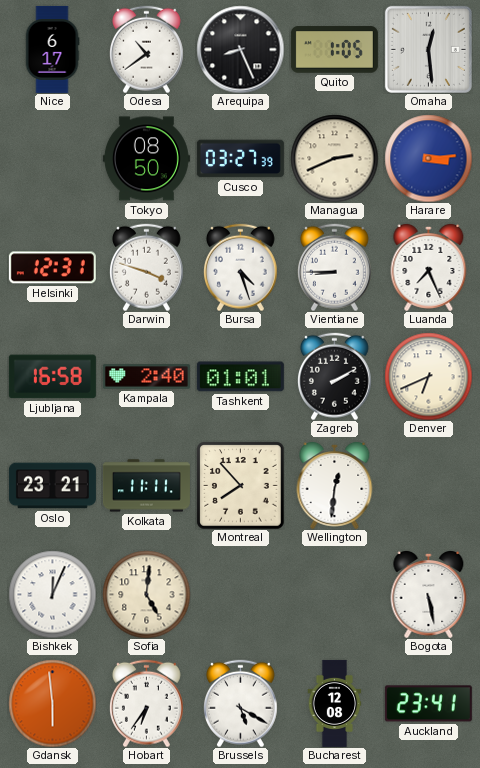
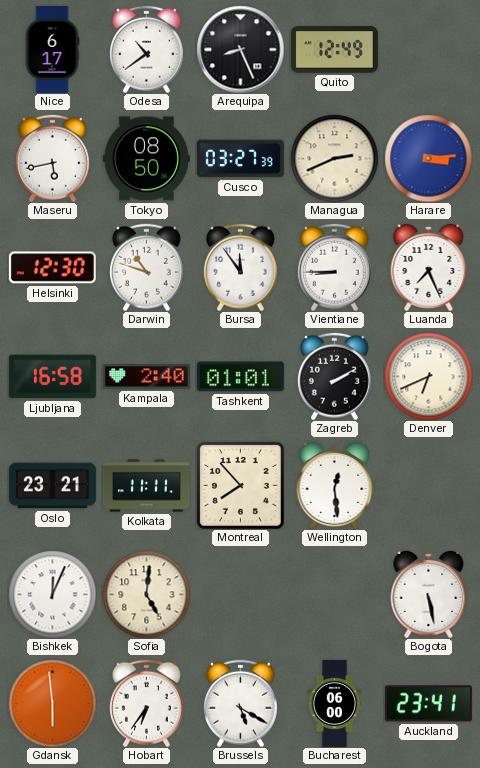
Quito: 1:05 -> 12:49
Omaha: 12:29 -> none
Maseru: none -> 5:43
Helsinki: 12:31 -> 12:30
Darwin: 3:48 -> 10:48
Bursa: 4:27 -> 11:54
Wellington: 12:31 -> 12:29
Bucharest: 12:08 -> 06:00
